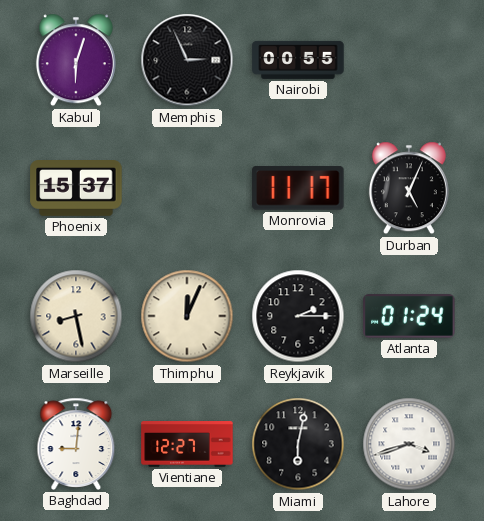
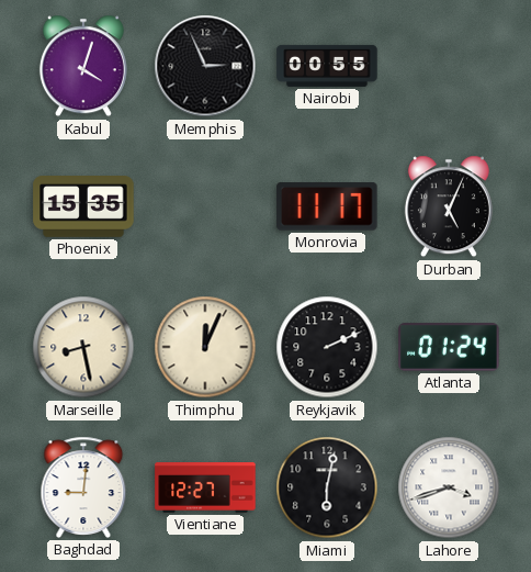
Kabul: 6:03 -> 4:03
Phoenix: 15:37 -> 15:35
Reykjavik: 2:15 -> 2:11
